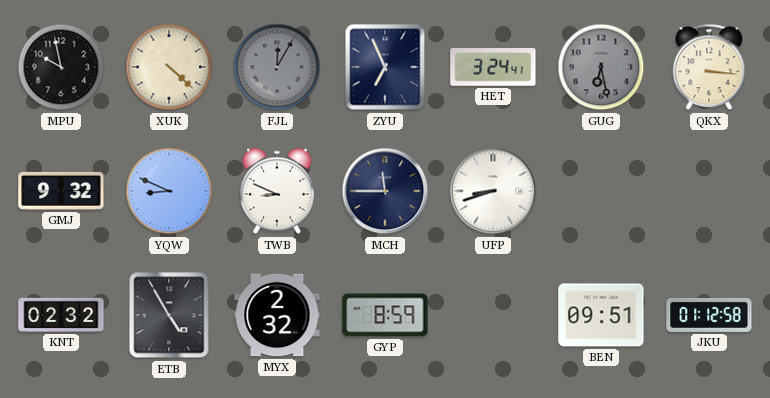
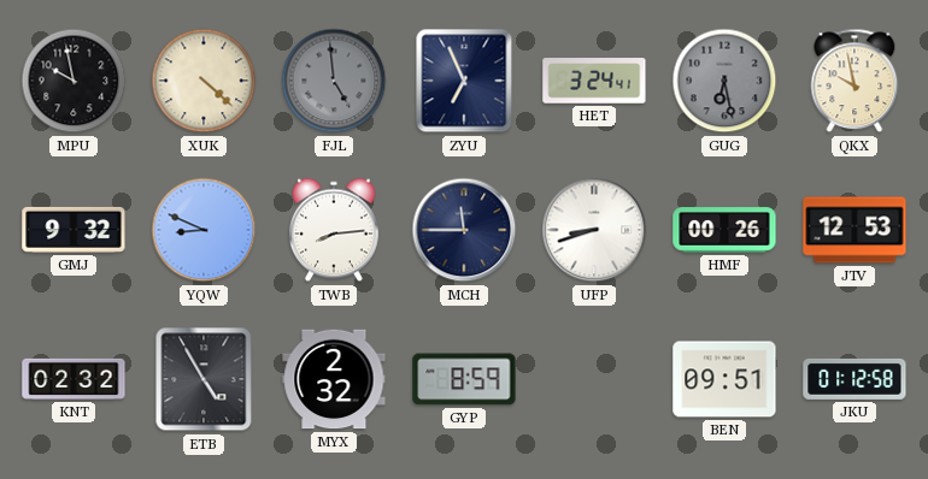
FJL: 12:05 -> 4:59
QKX: 3:16 -> 9:58
TWB: 8:49 -> 8:14
HMF: none -> 00:26
JTV: none -> 12:53
